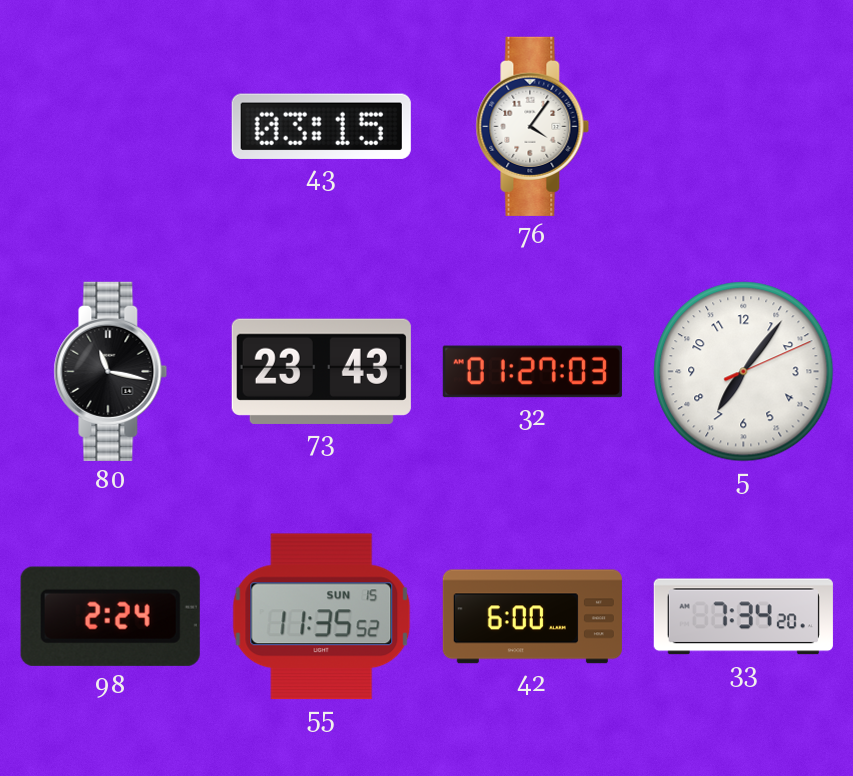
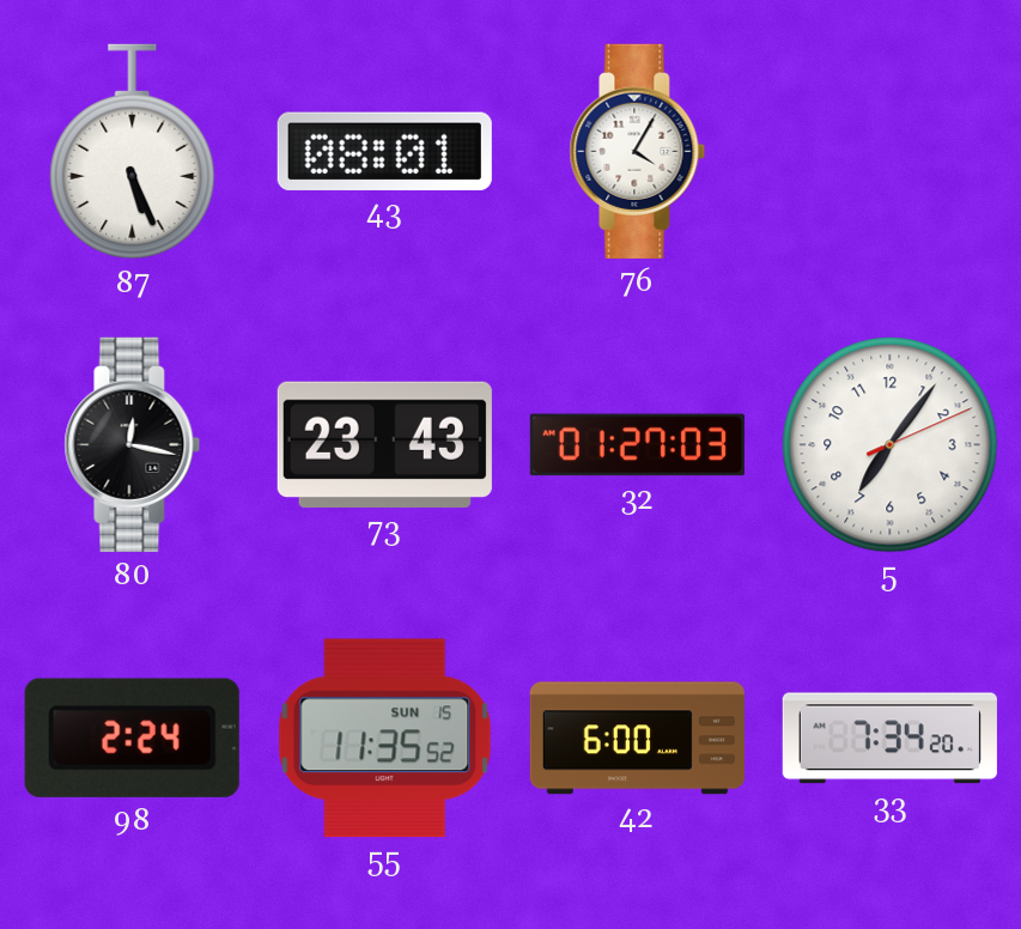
87: none -> 5:26
43: 03:15 -> 08:01
76: 4:06 -> 4:05
80: 11:17 -> 12:17
